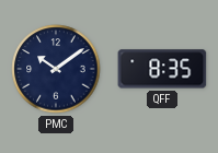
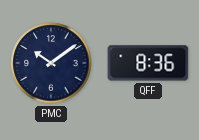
QFF: 8:35 -> 8:36
